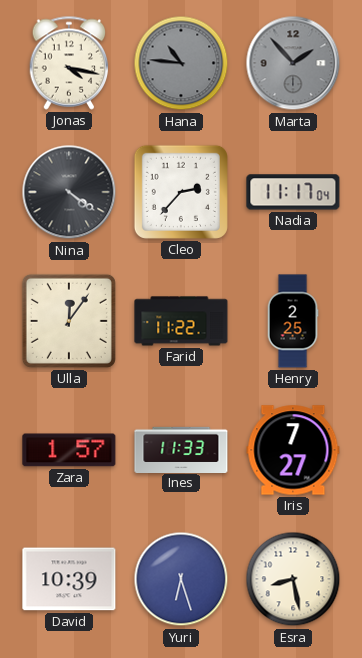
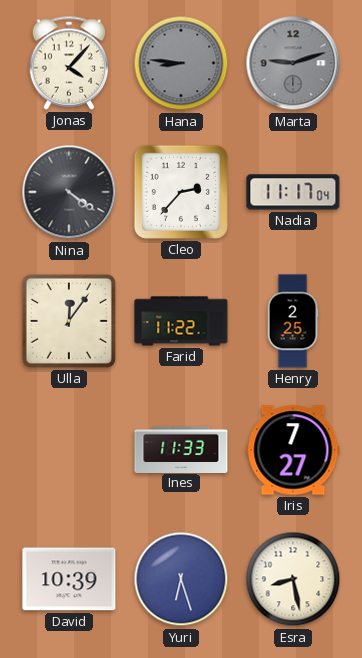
Jonas: 4:17 -> 4:07
Hana: 10:46 -> 8:46
Marta: 1:53 -> 9:12
Zara: 1:57 -> none
